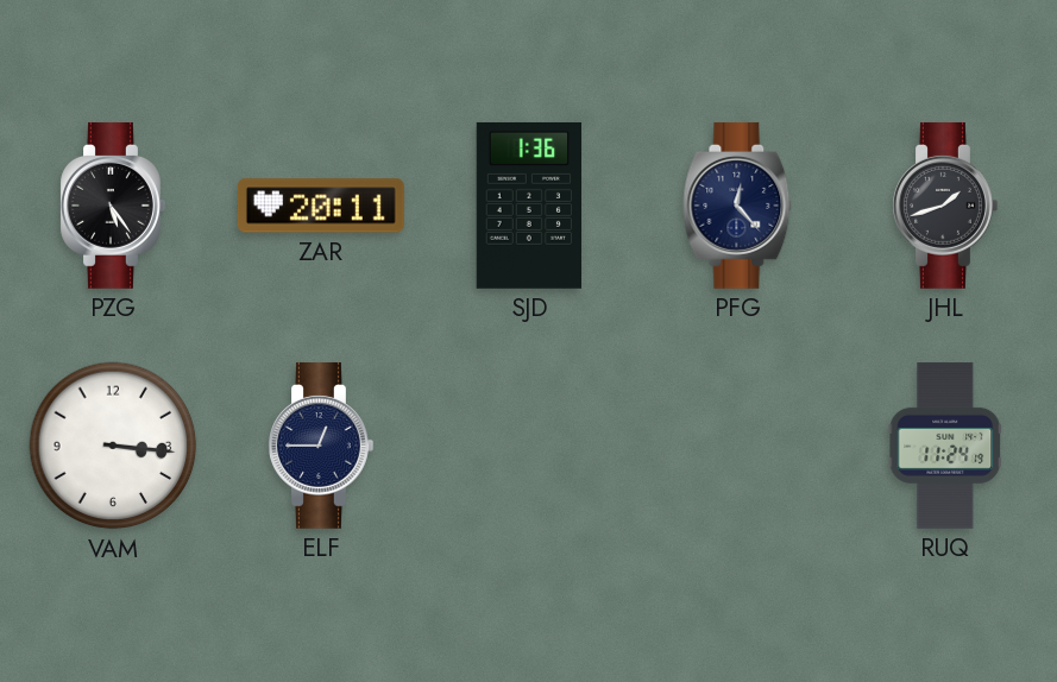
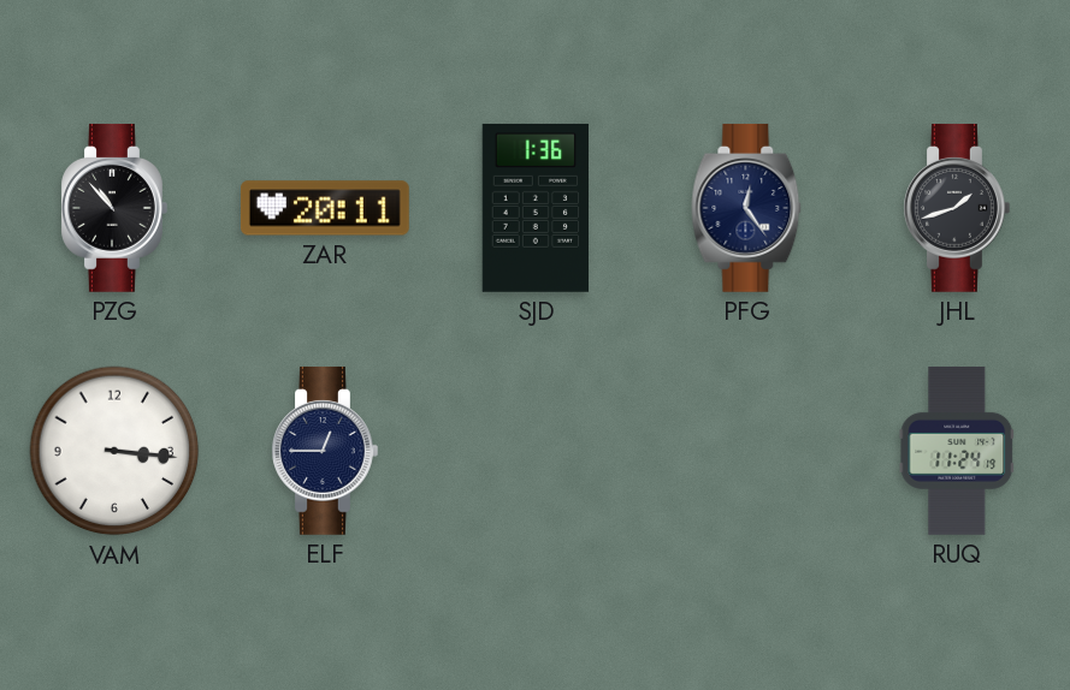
PZG: 5:24 -> 10:53
PFG: 12:23 -> 12:24
